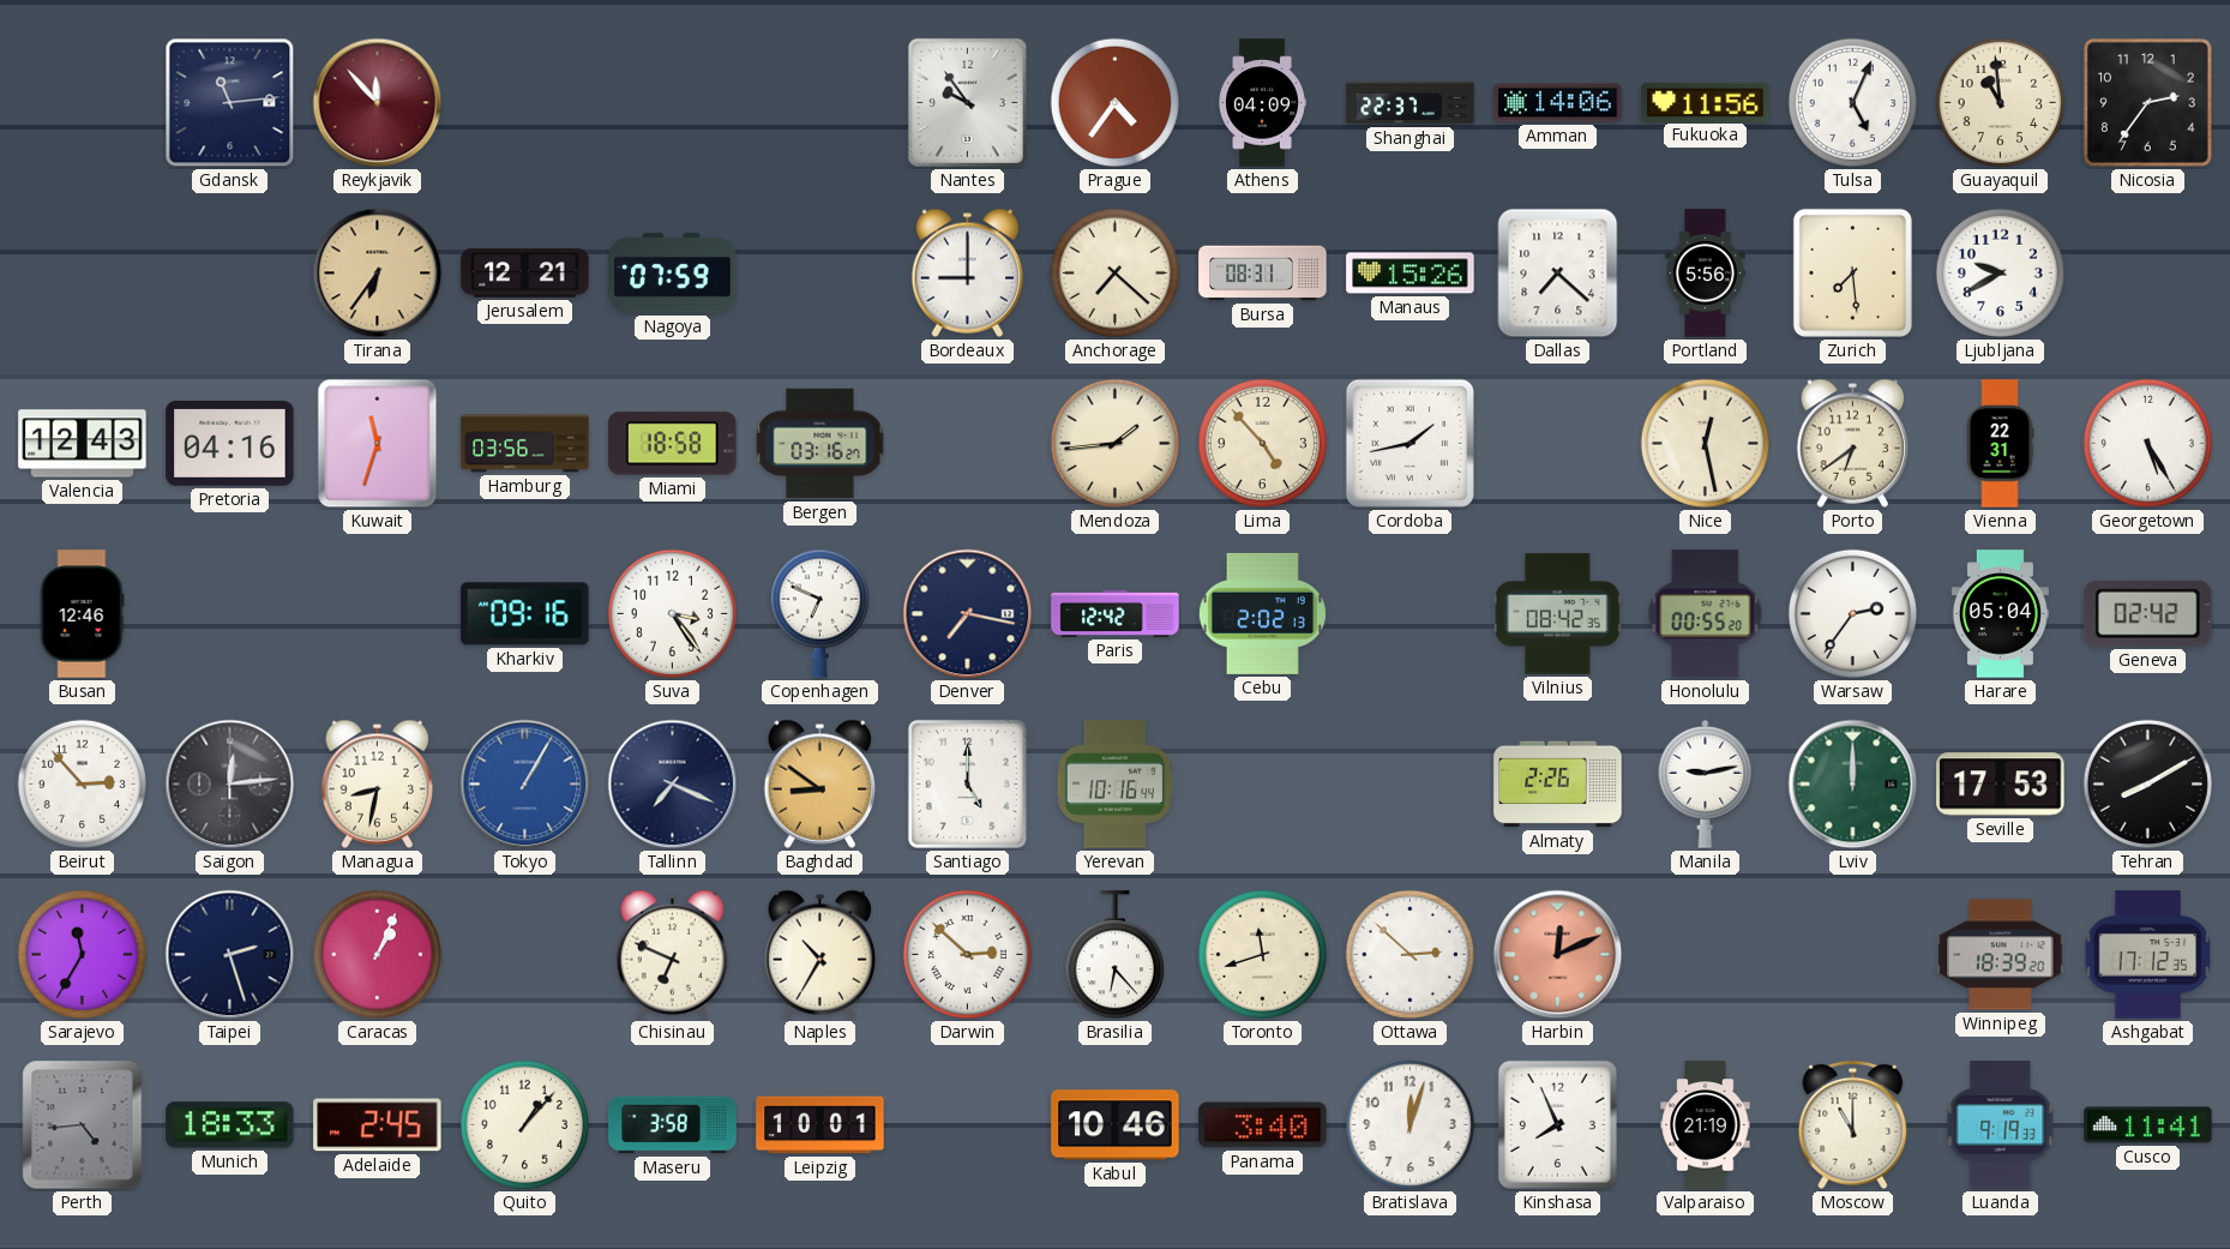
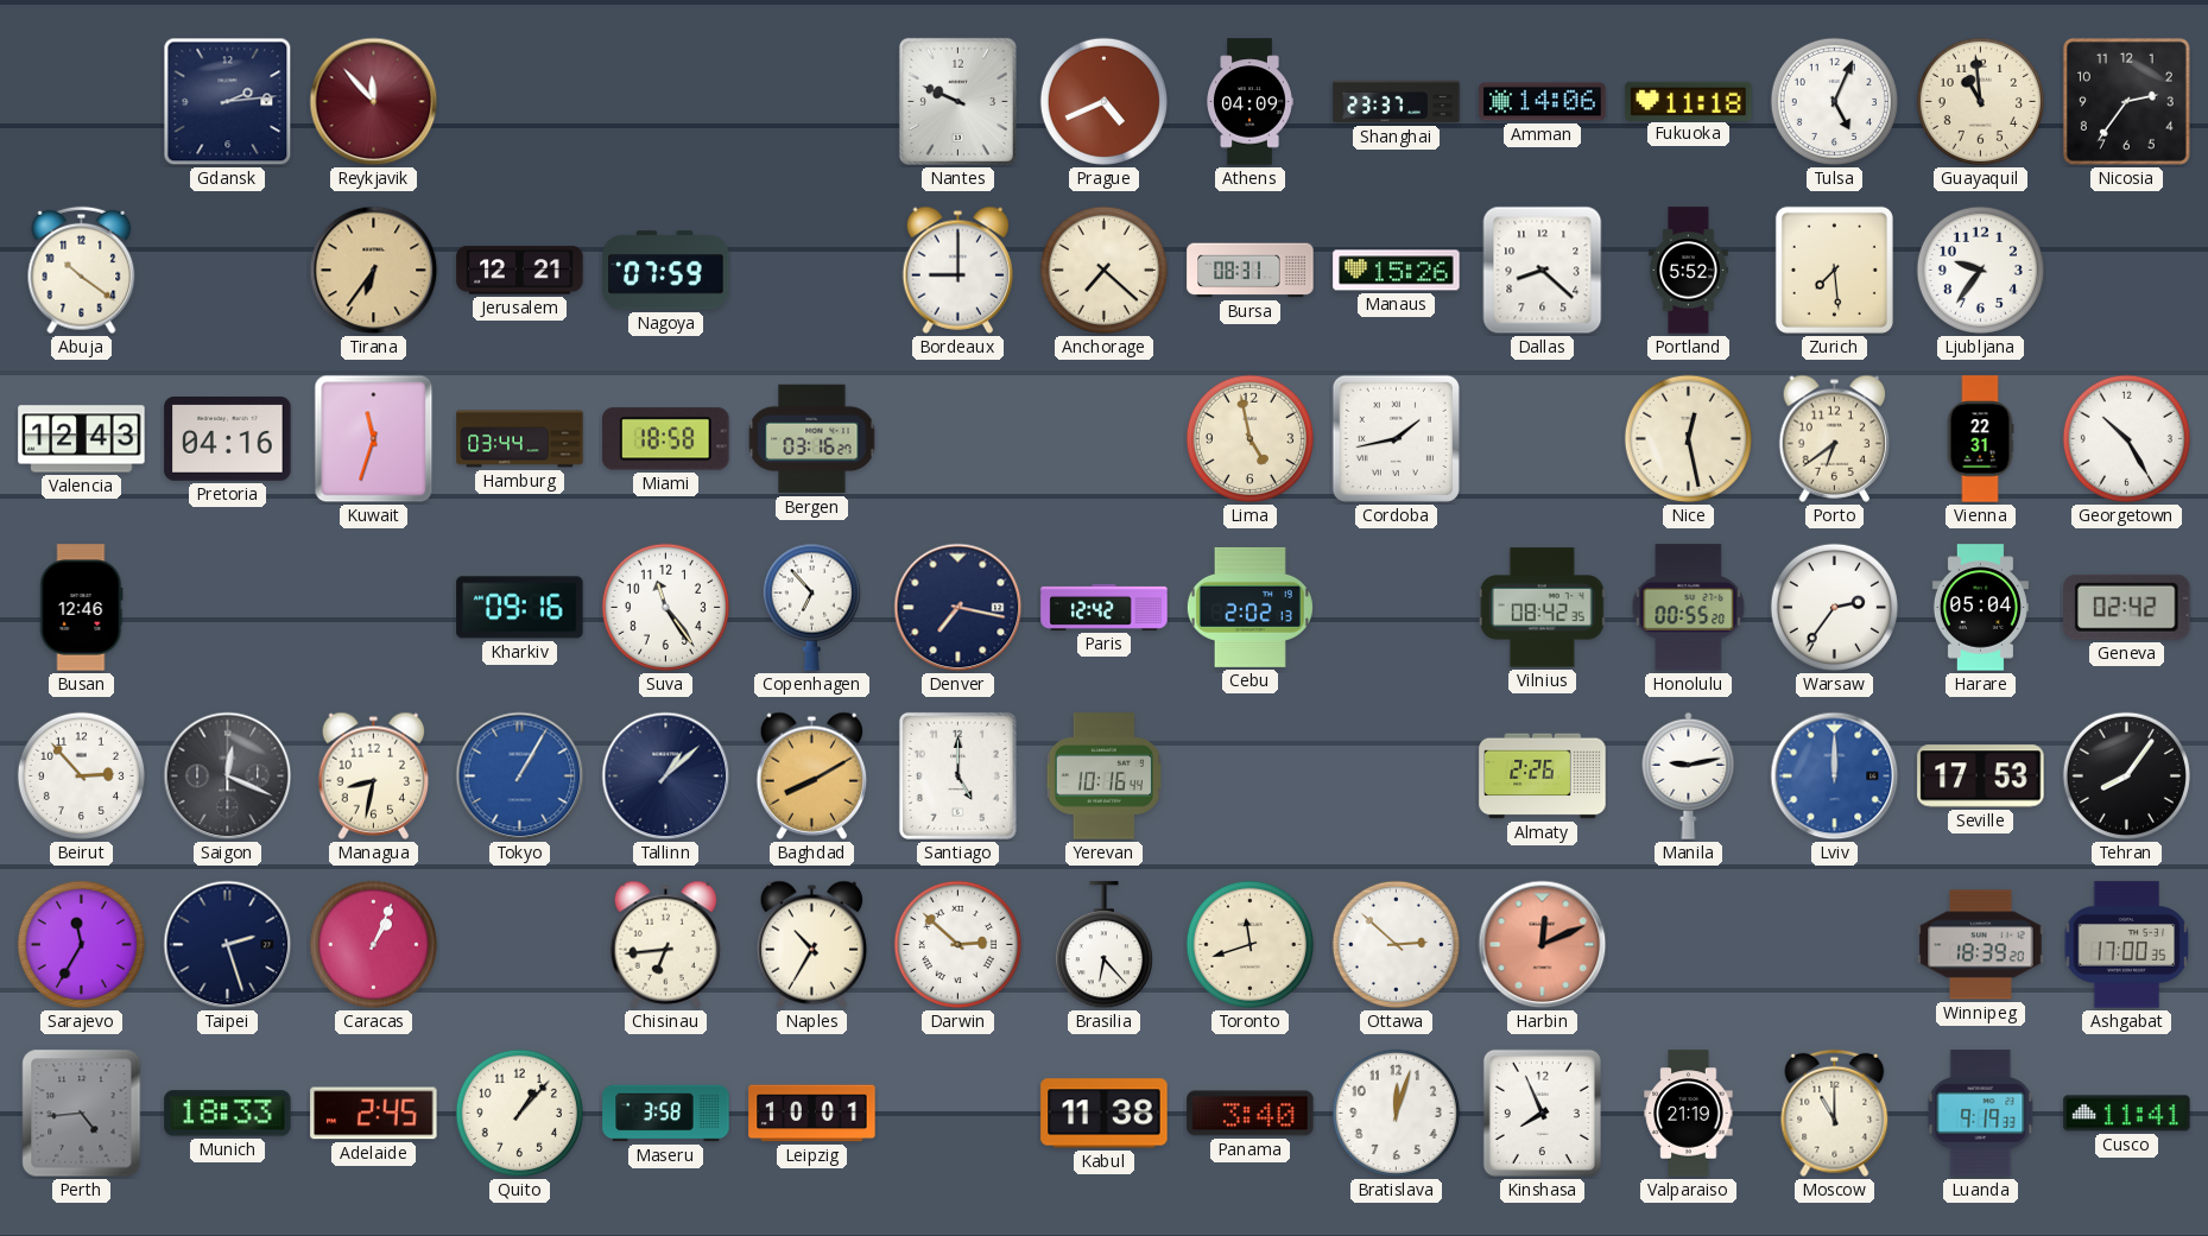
Gdansk: 11:14 -> 2:14
Nantes: 9:54 -> 9:49
Prague: 4:36 -> 4:41
Shanghai: 22:37 -> 23:37
Fukuoka: 11:56 -> 11:18
Abuja: none -> 10:21
Dallas: 7:22 -> 8:22
Portland: 5:56 -> 5:52
Ljubljana: 9:40 -> 9:36
Hamburg: 03:56 -> 03:44
Mendoza: 1:44 -> none
Lima: 4:53 -> 4:58
Georgetown: 5:25 -> 10:25
Suva: 3:24 -> 11:24
Copenhagen: 6:49 -> 6:53
Saigon: 12:14 -> 12:19
Tallinn: 7:19 -> 1:08
Baghdad: 8:51 -> 8:10
Lviv dial: green -> blue
Tehran: 8:10 -> 8:06
Chisinau: 6:49 -> 6:44
Ashgabat: 17:12 -> 17:00
Kabul: 10:46 -> 11:38
